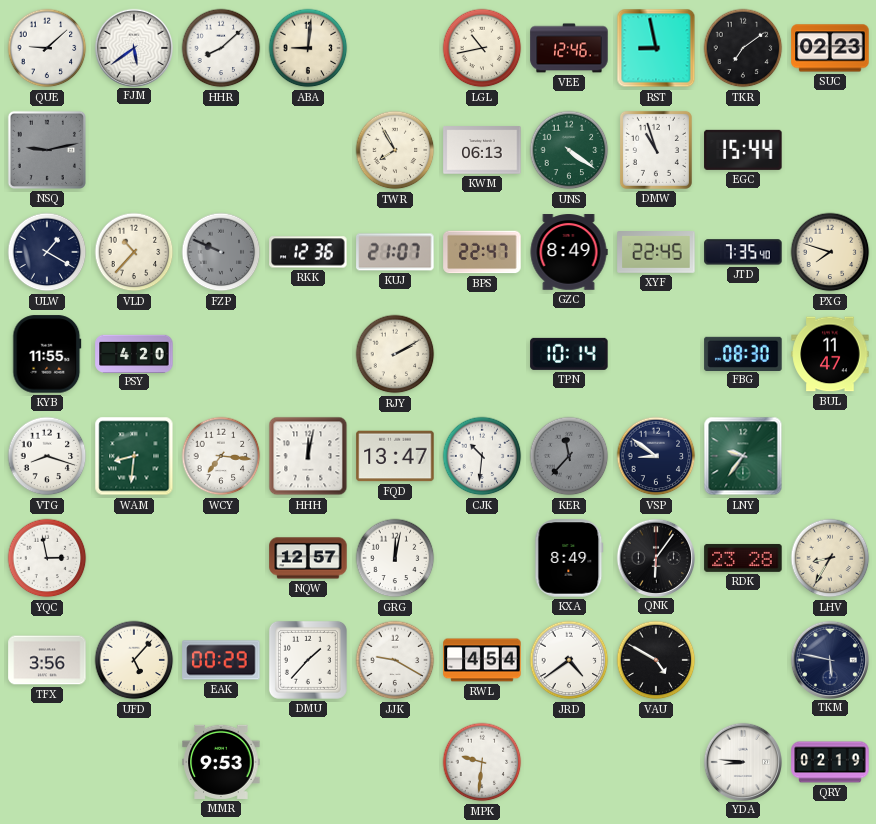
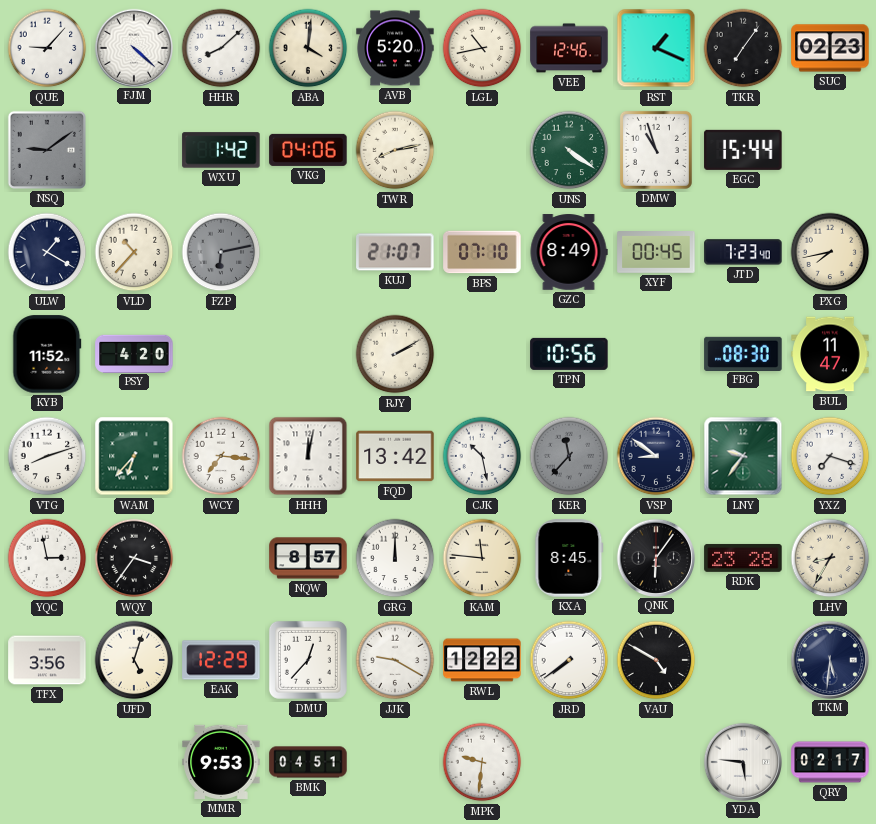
QUE: 9:08 -> 9:07
FJM: 5:39 -> 4:22
ABA: 9:01 -> 4:01
AVB: none -> 5:20
RST: 8:58 -> 1:19
TKR: 7:09 -> 7:06
NSQ: 9:13 -> 9:09
WXU: none -> 1:42
VKG: none -> 04:06
TWR: 7:55 -> 8:13
KWM: 06:13 -> none
FZP: 9:49 -> 6:13
RKK: 12:36 -> none
BPS: 22:47 -> 07:10
XYF: 22:45 -> 00:45
JTD: 7:35 -> 7:23
PXG: 7:48 -> 7:43
KYB: 11:55 -> 11:52
TPN: 10:14 -> 10:56
VTG: 8:18 -> 8:12
WAM: 8:31 -> 6:37
FQD: 13:47 -> 13:42
CJK: 10:31 -> 10:28
YXZ: none -> 7:18
WQY: none -> 3:36
NQW: 12:57 -> 8:57
GRG: 12:02 -> 12:00
KAM: none -> 11:46
KXA: 8:49 -> 8:45
UFD: 5:07 -> 5:03
EAK: 00:29 -> 12:29
DMU: 1:37 -> 12:37
RWL: 4:54 -> 12:22
JRD: 4:39 -> 7:39
TKM: 5:47 -> 5:31
BMK: none -> 04:51
YDA: 8:46 -> 5:46
QRY: 02:19 -> 02:17
